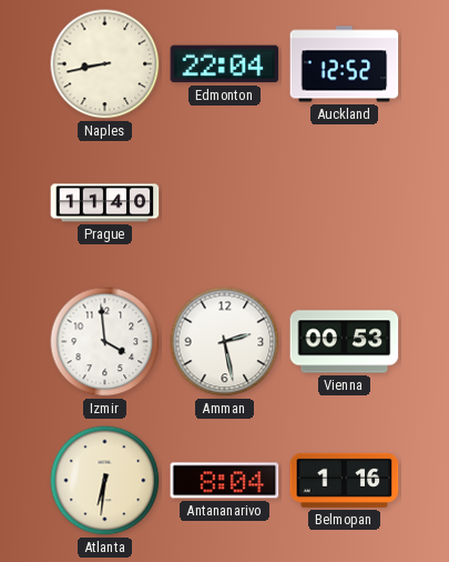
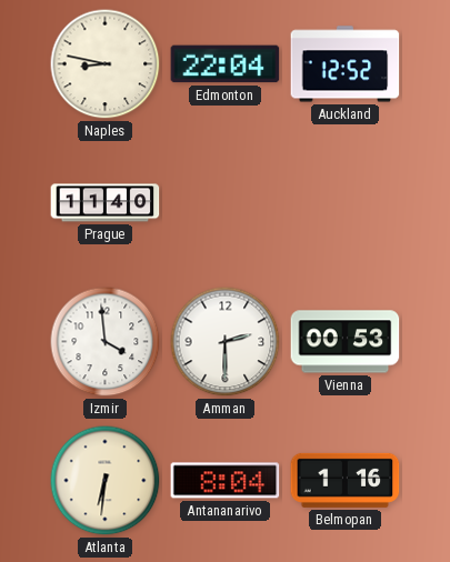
Naples: 8:43 -> 8:47
Amman: 2:28 -> 2:30
